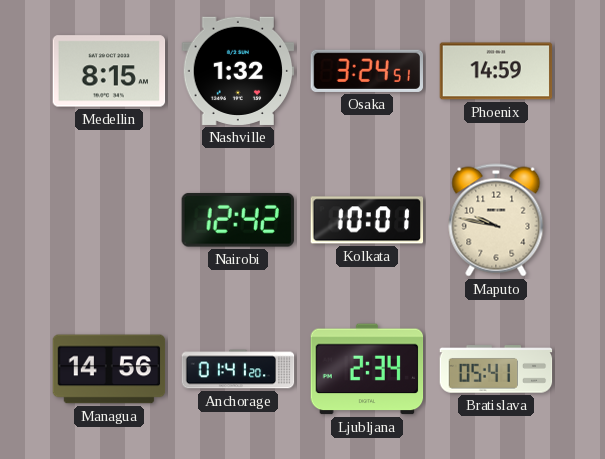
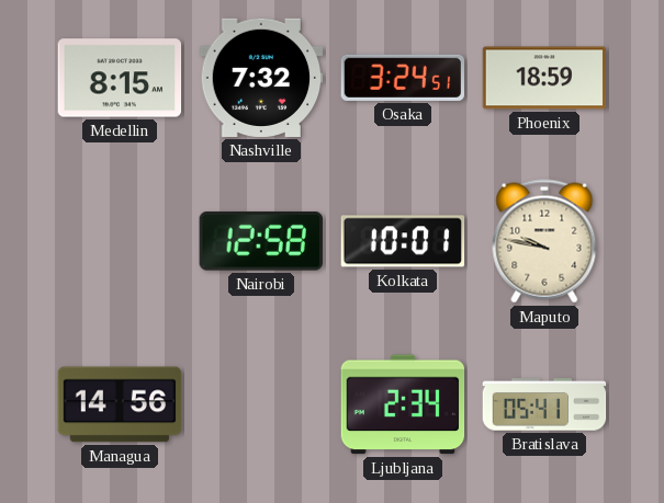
Nashville: 1:32 -> 7:32
Phoenix: 14:59 -> 18:59
Nairobi: 12:42 -> 12:58
Anchorage: 01:41 -> none
